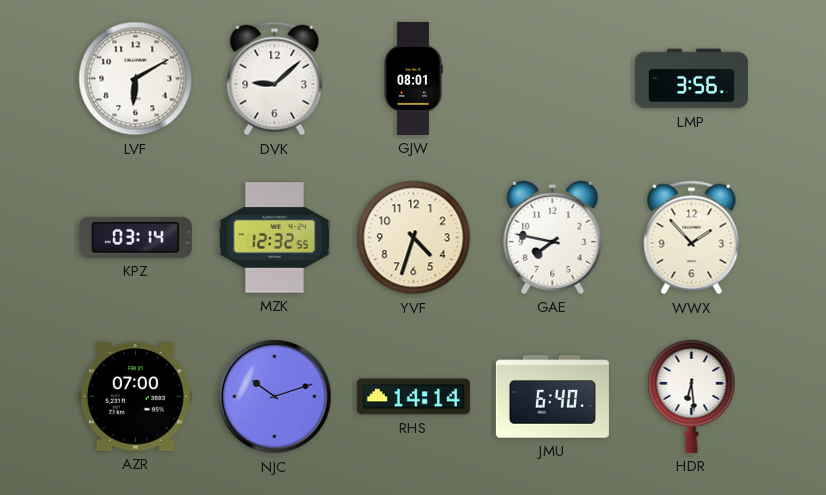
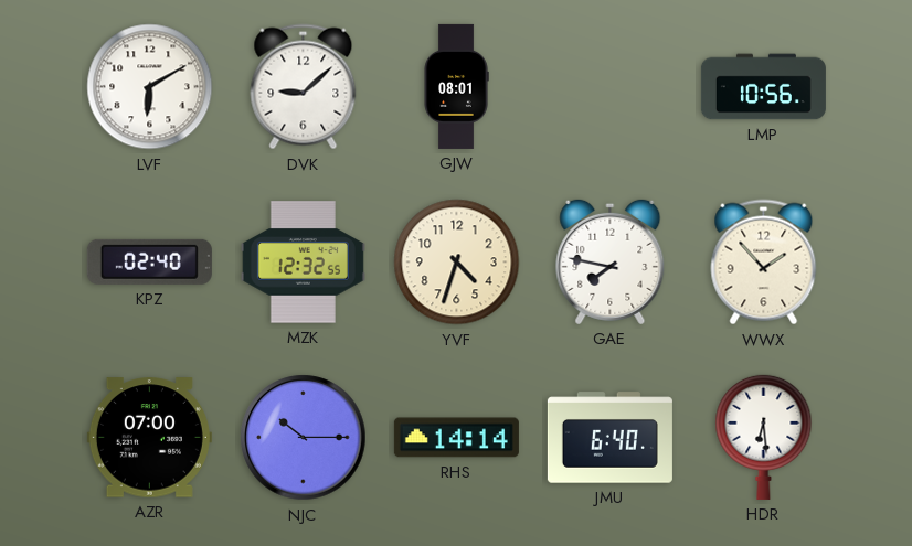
LMP: 3:56 -> 10:56
KPZ: 03:14 -> 02:40
NJC: 10:12 -> 10:15
